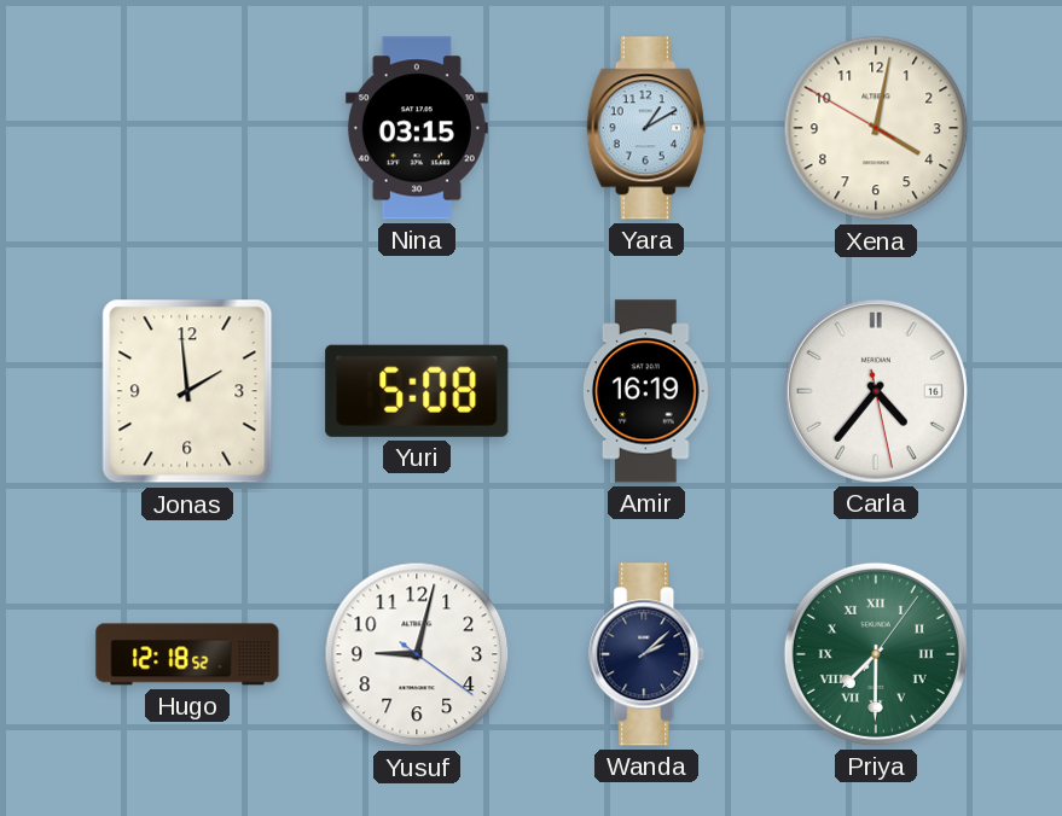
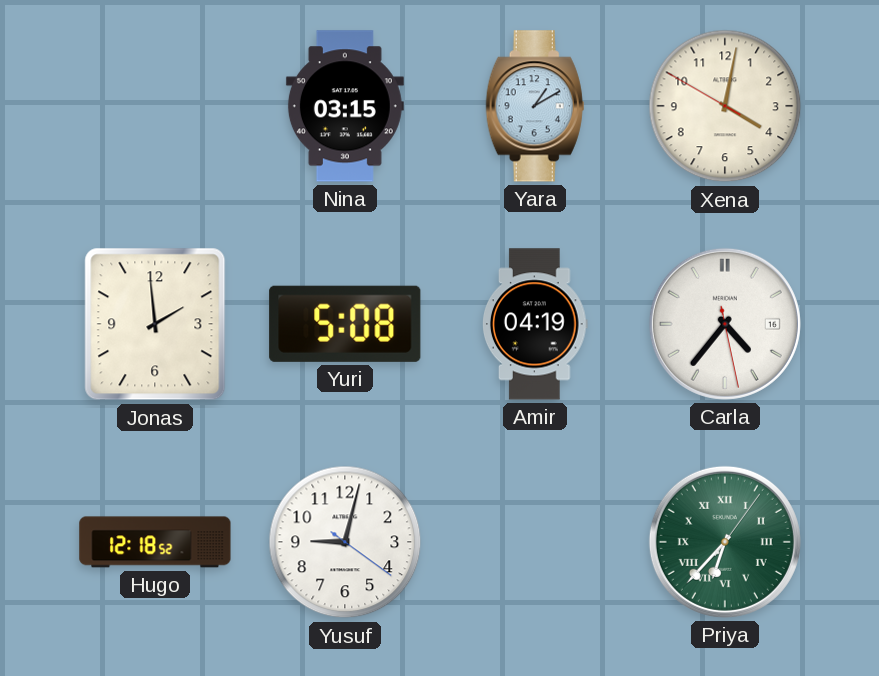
Amir: 16:19 -> 04:19
Wanda: 2:08 -> none
Priya: 7:30 -> 6:37
